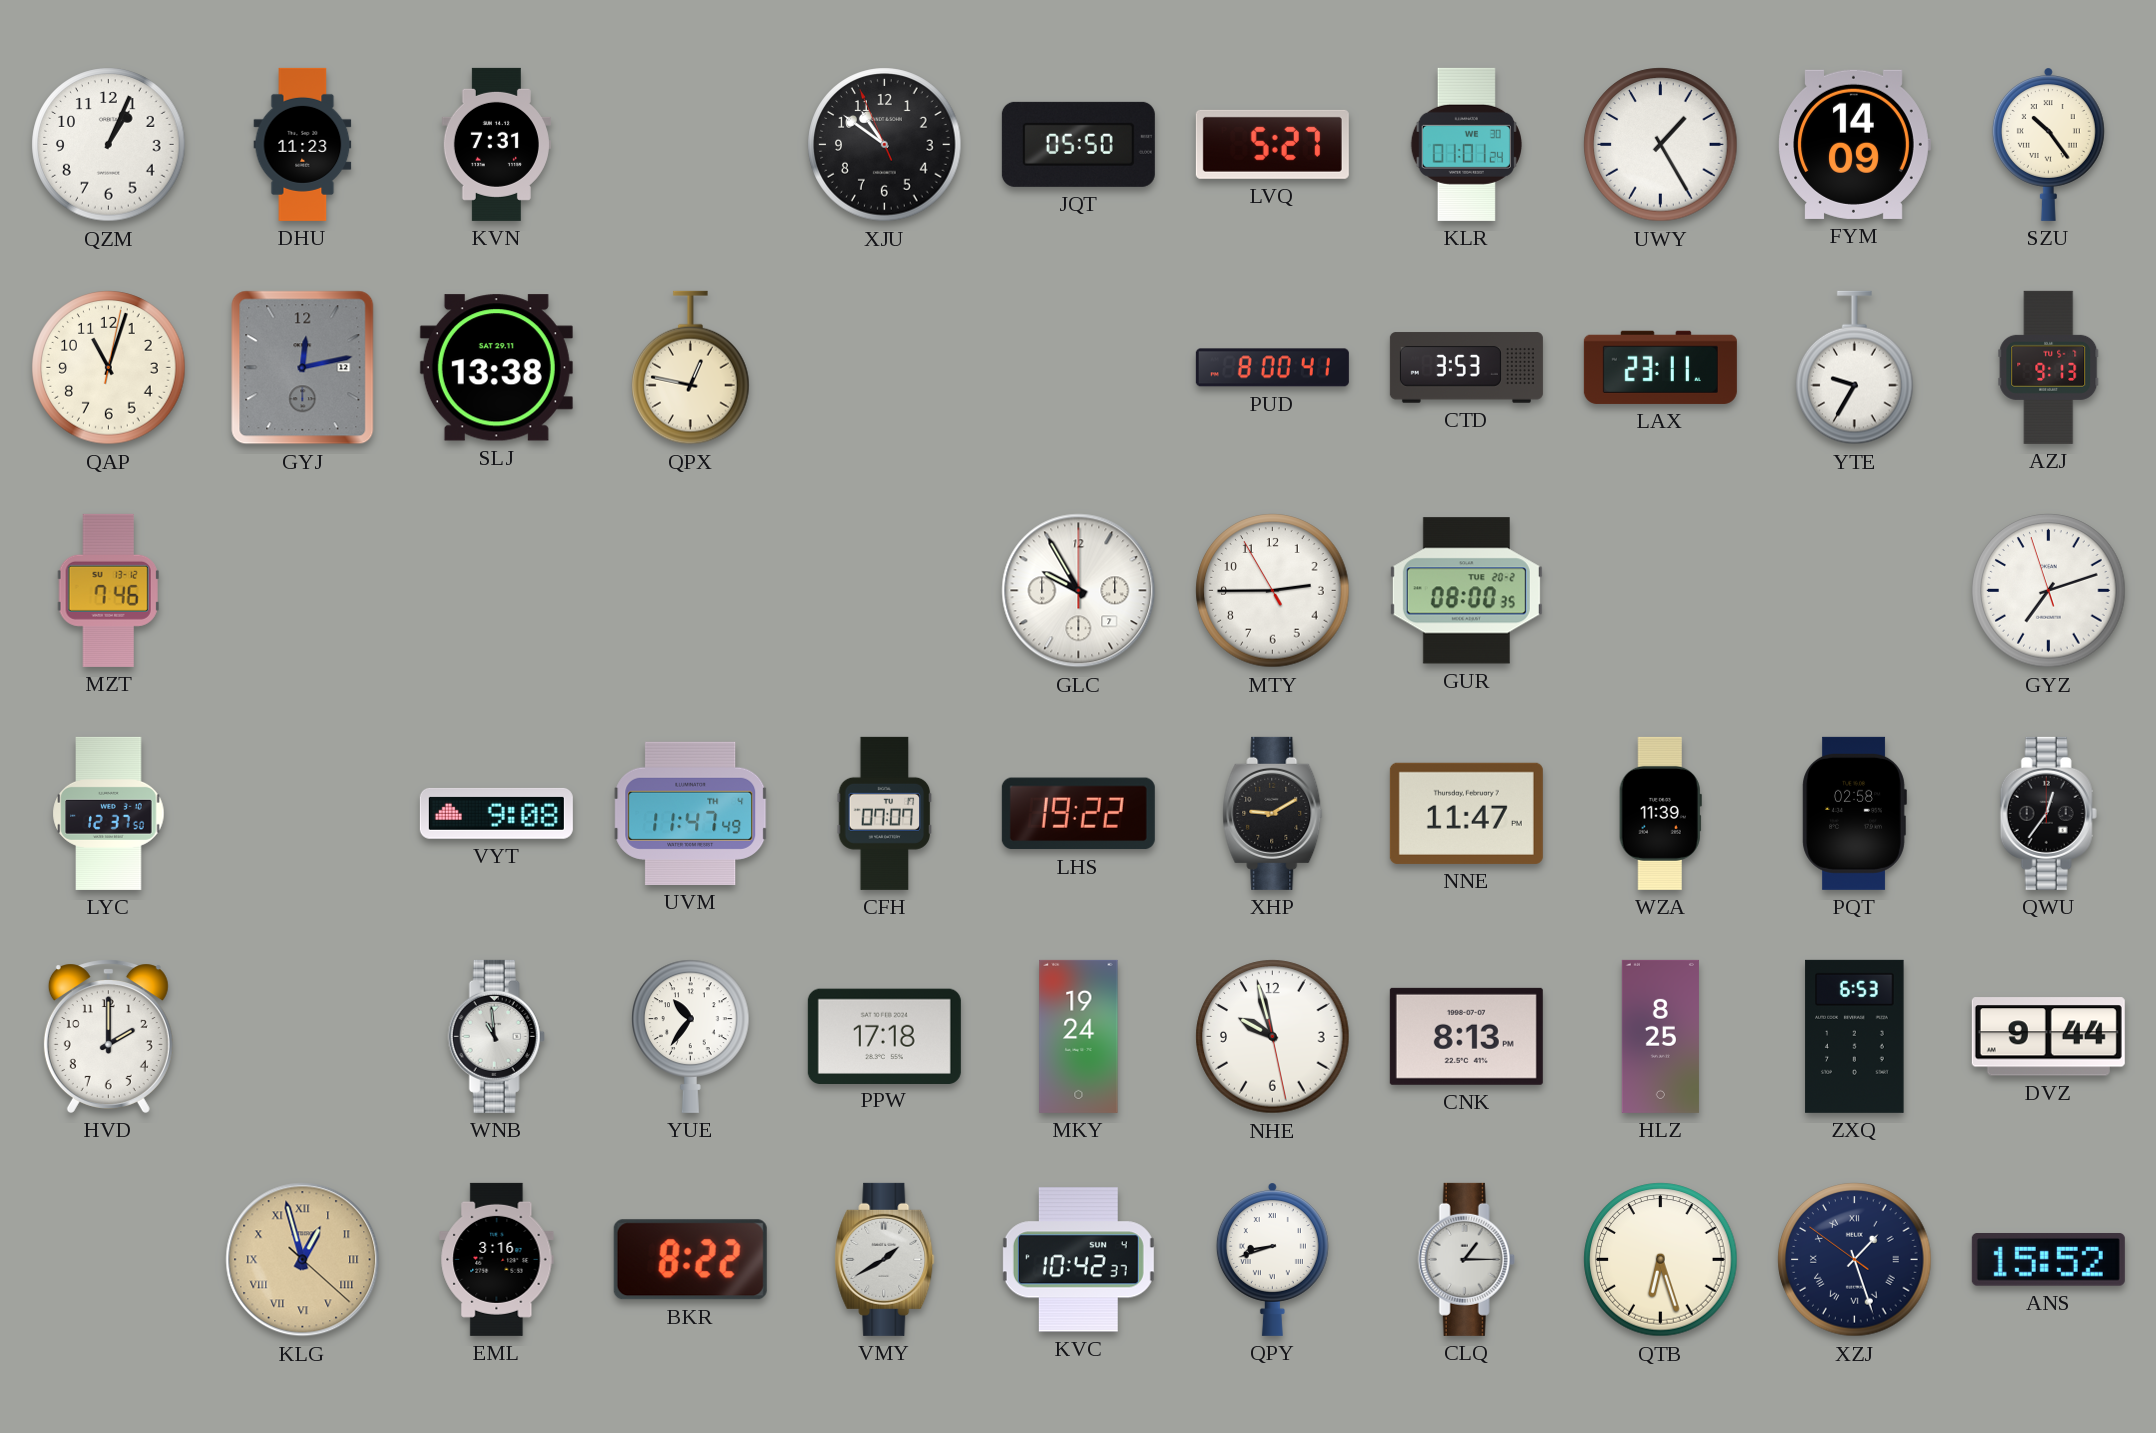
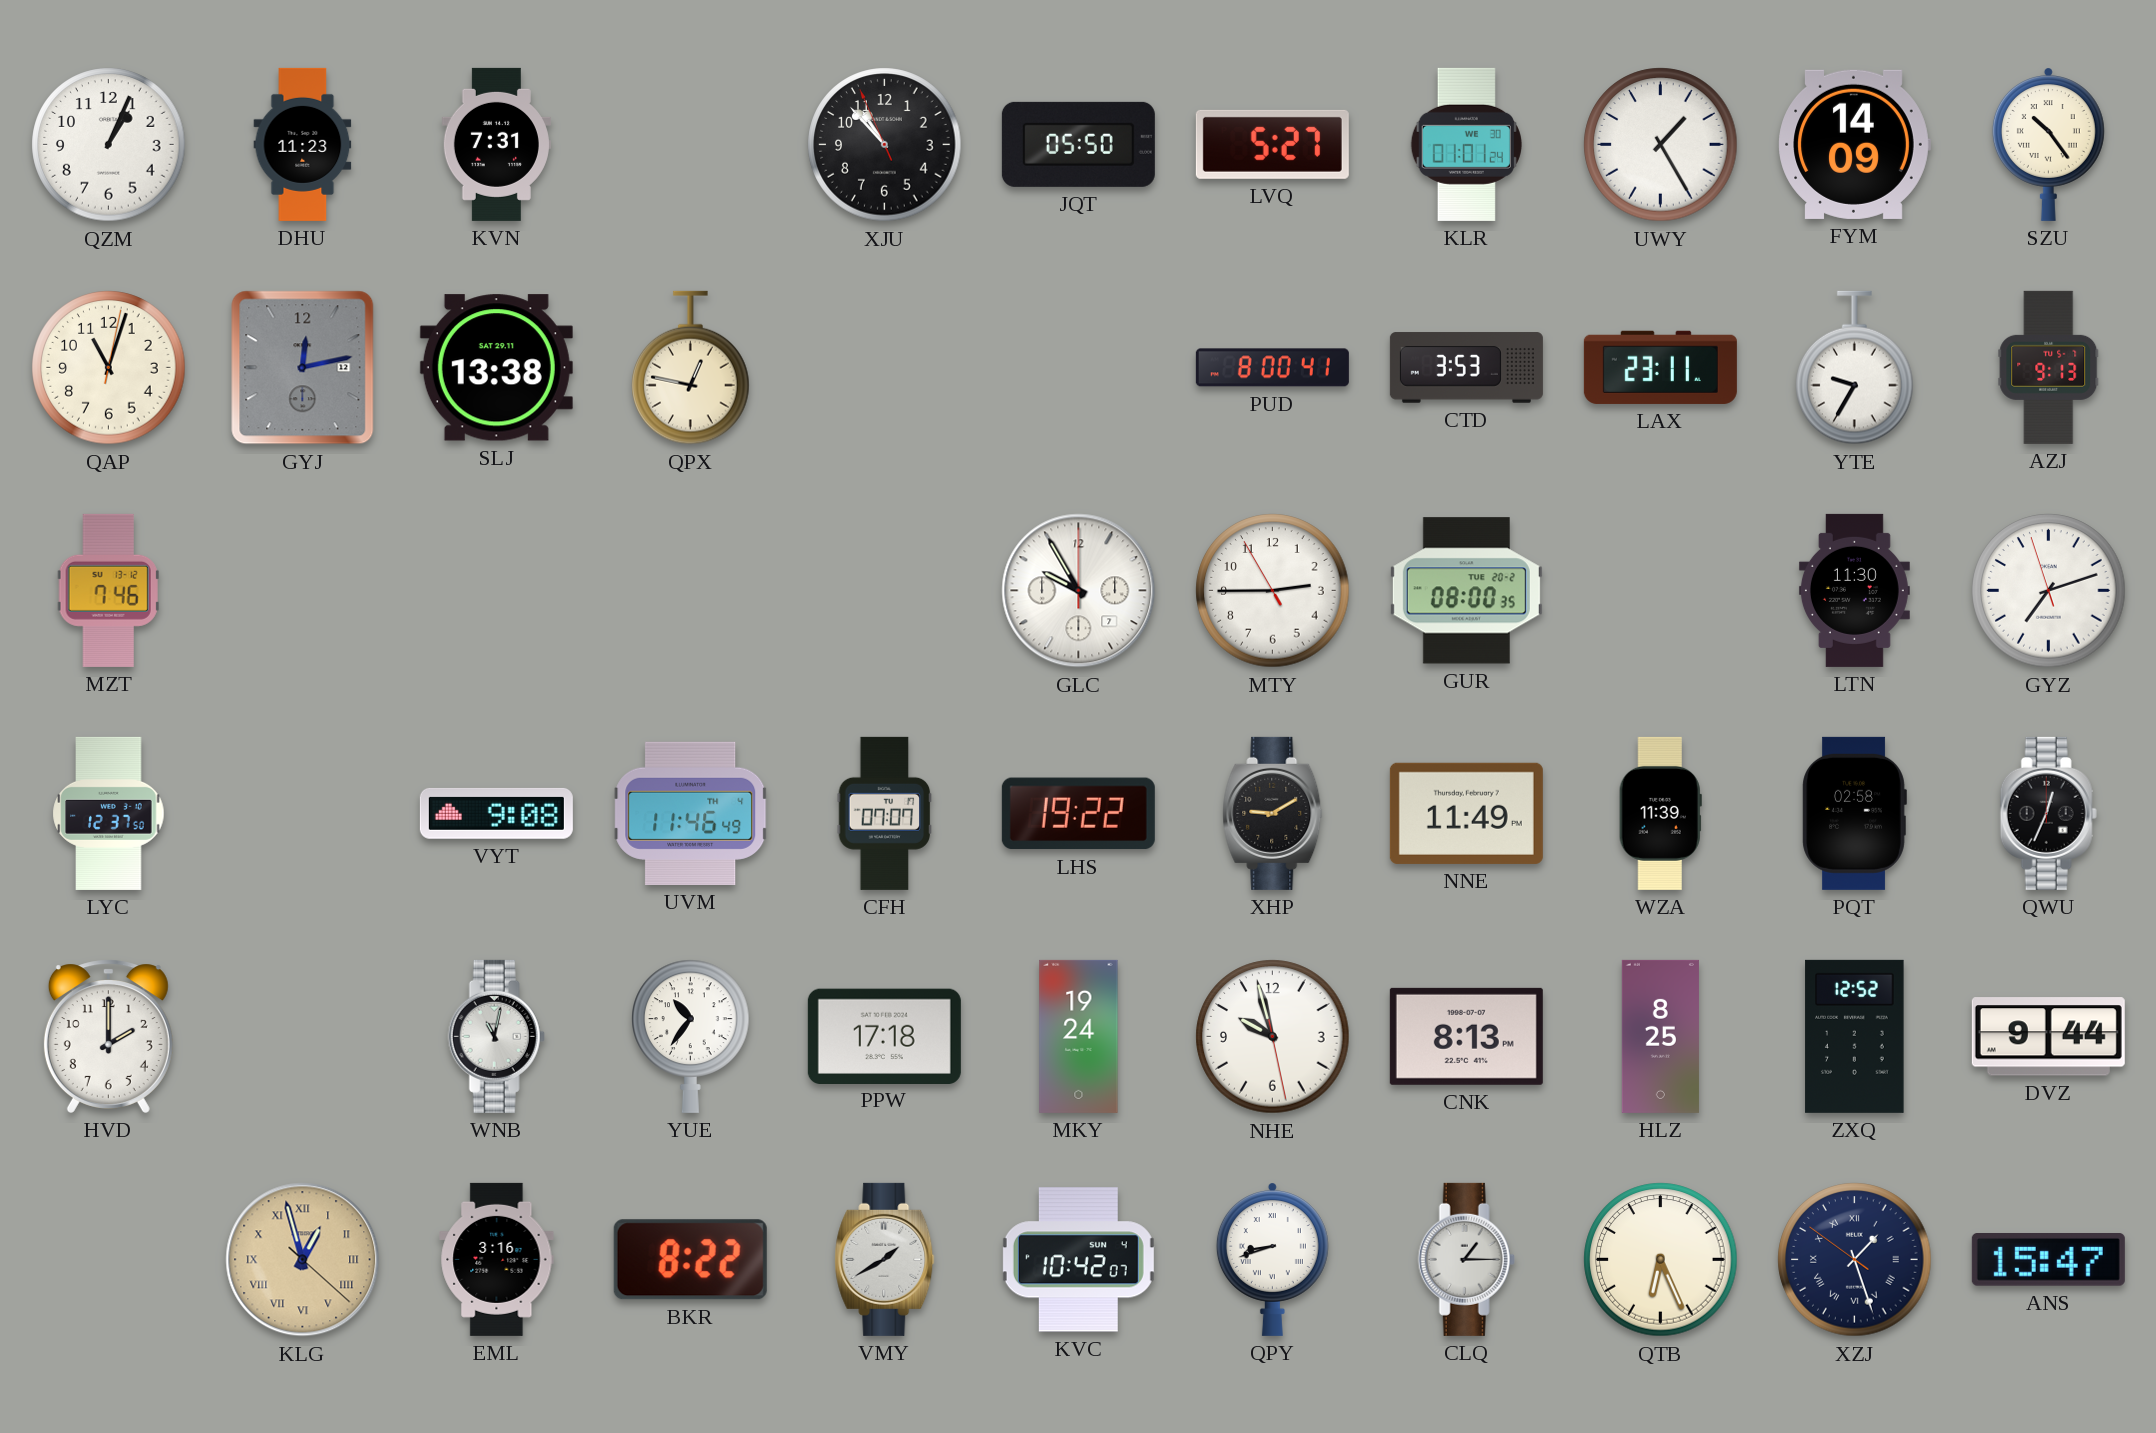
XJU: 10:50 -> 10:52
LTN: none -> 11:30
UVM: 11:47 -> 11:46
NNE: 11:47 -> 11:49
QWU: 12:36 -> 12:34
WNB: 10:59 -> 11:02
ZXQ: 6:53 -> 12:52
KVC: 10:42:37 -> 10:42:07
QTB: 6:27 -> 6:26
ANS: 15:52 -> 15:47
